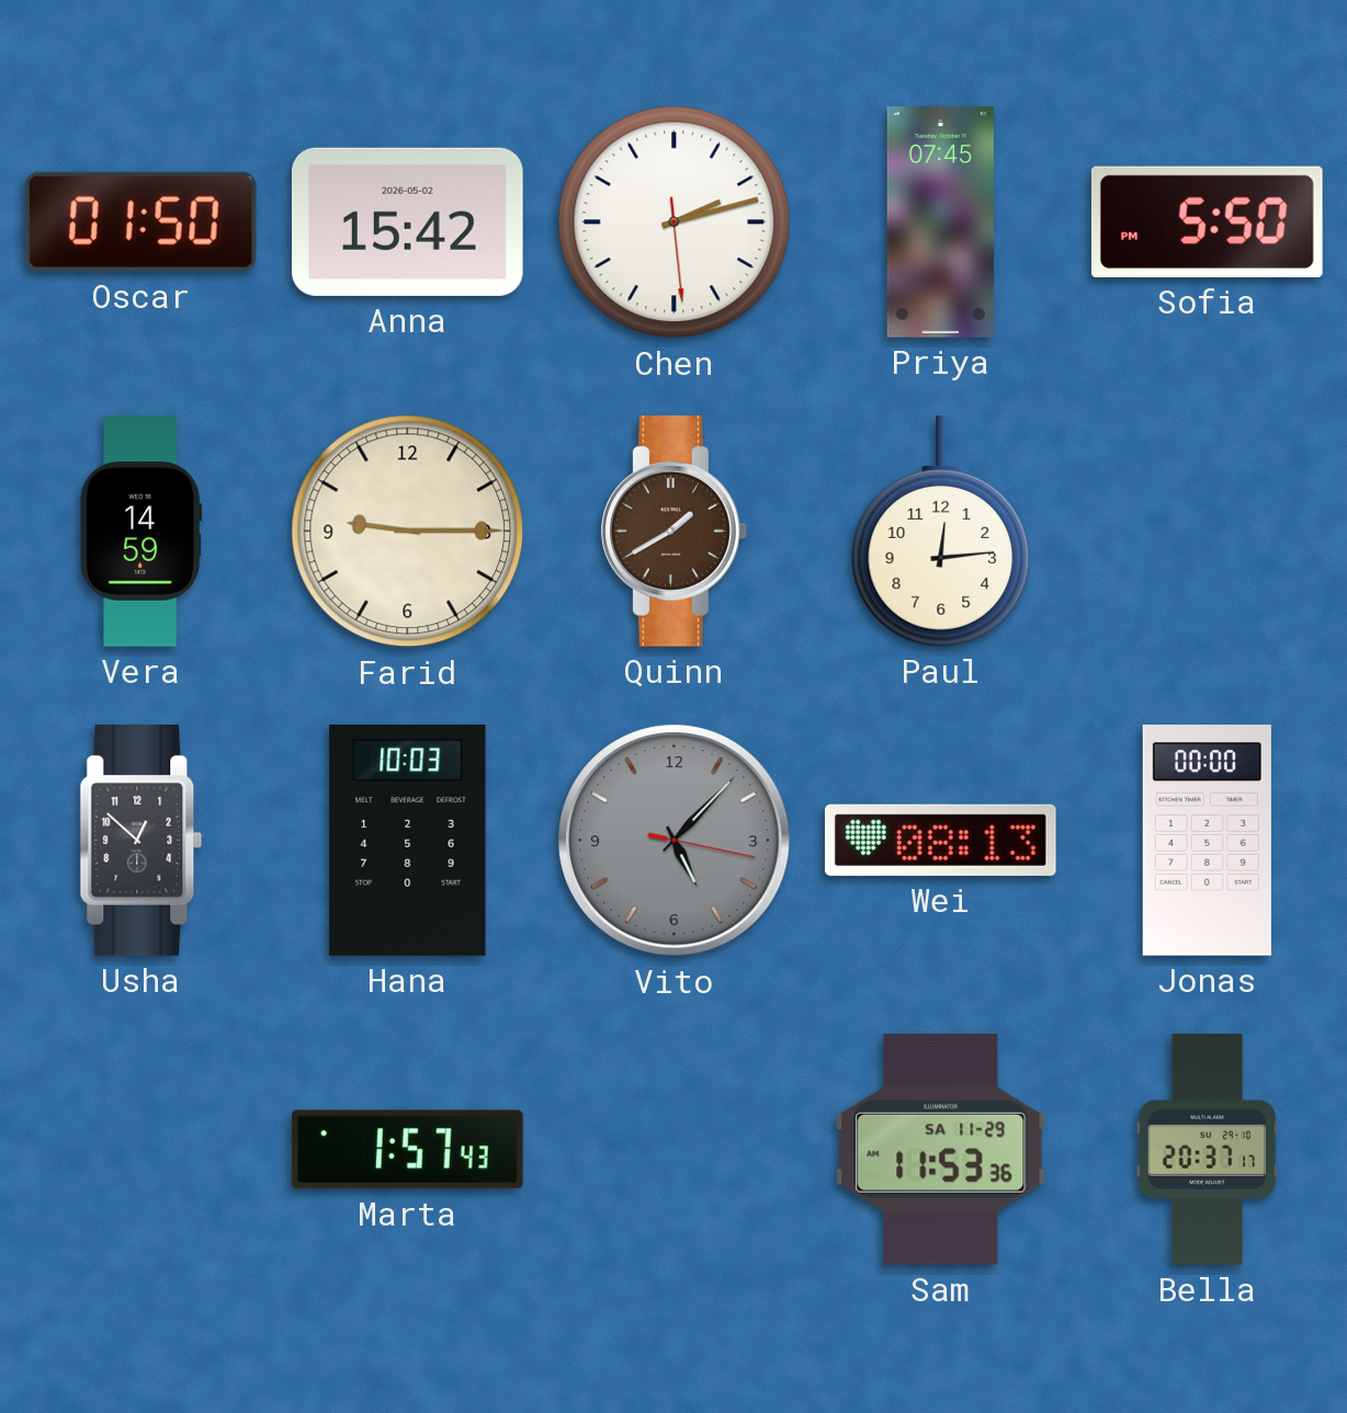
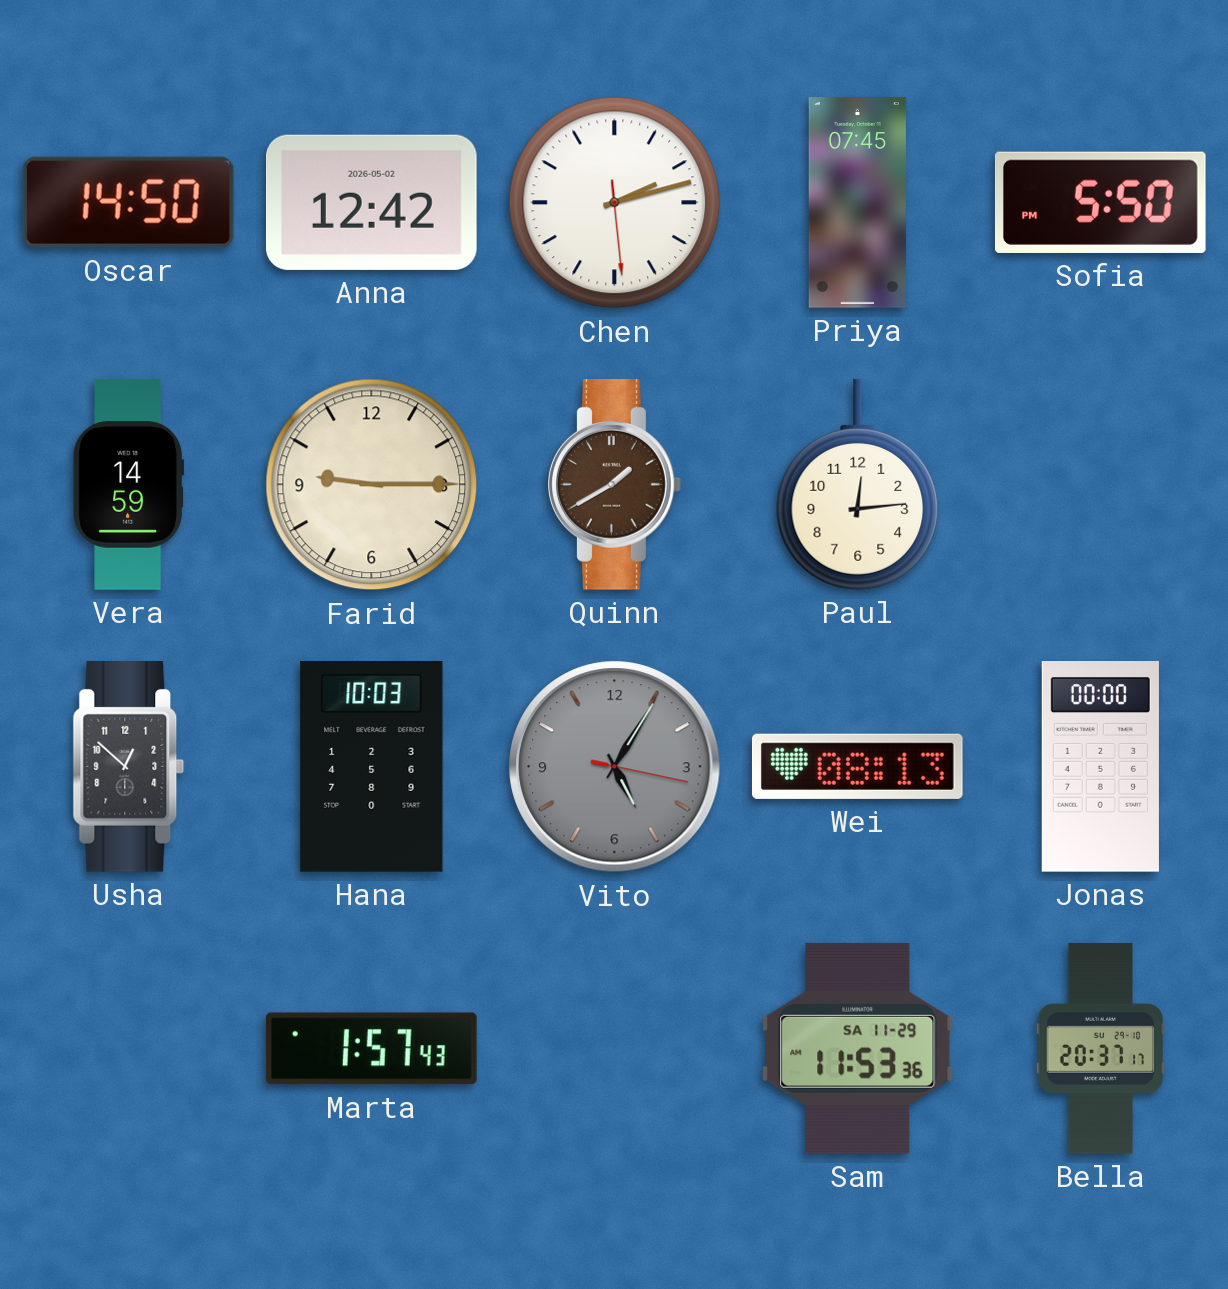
Oscar: 01:50 -> 14:50
Anna: 15:42 -> 12:42
Vito: 5:07 -> 5:05
